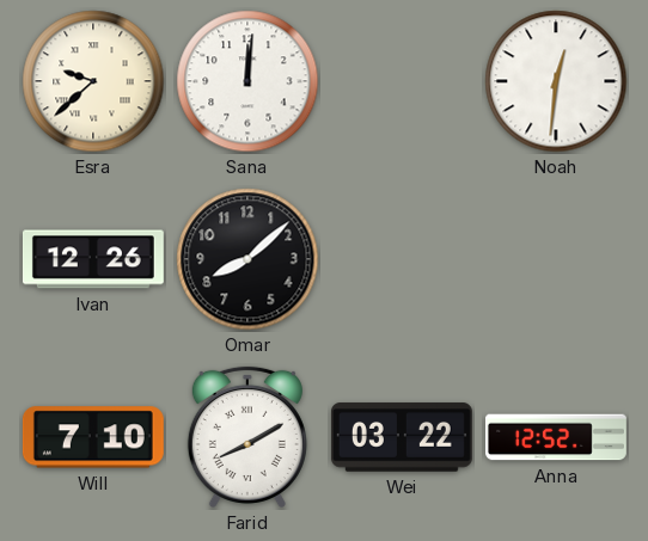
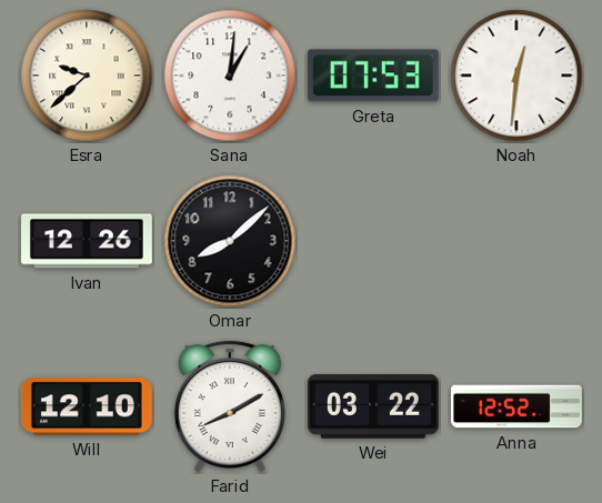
Sana: 12:01 -> 1:01
Greta: none -> 07:53
Will: 7:10 -> 12:10
